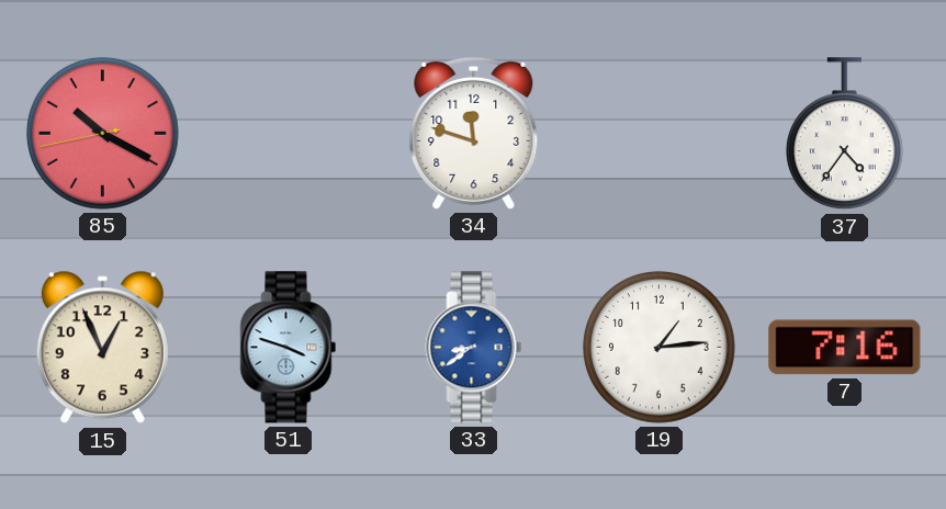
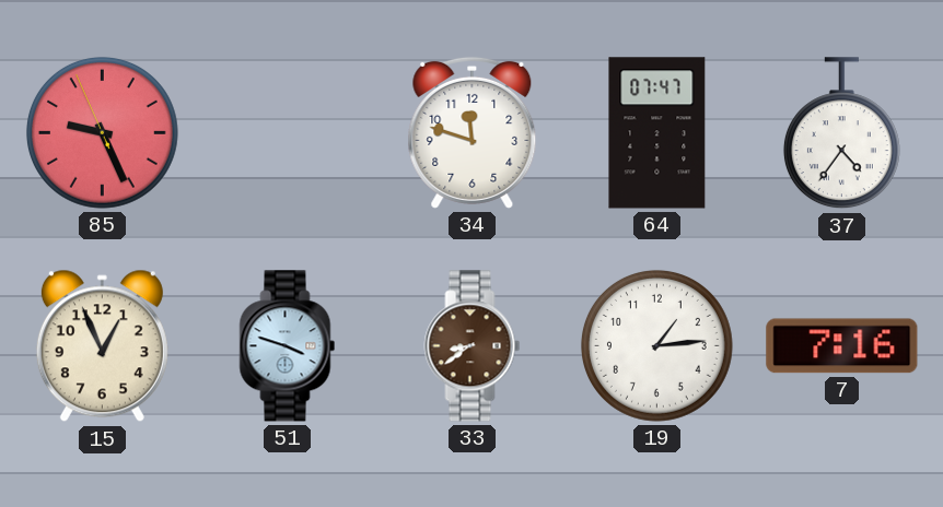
85: 10:19 -> 9:25
64: none -> 07:47
33 dial: blue -> brown
